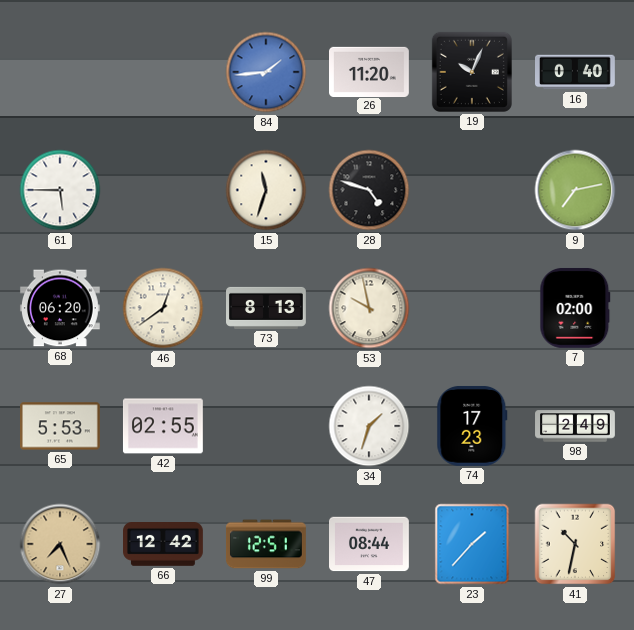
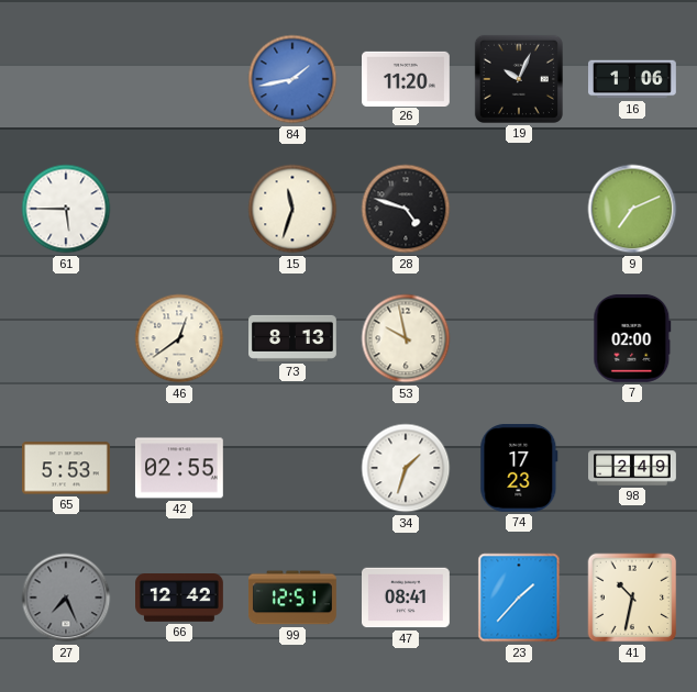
84: 1:44 -> 1:43
16: 0:40 -> 1:06
9: 7:13 -> 7:11
68: 06:20 -> none
27 dial: champagne -> grey
47: 08:44 -> 08:41
